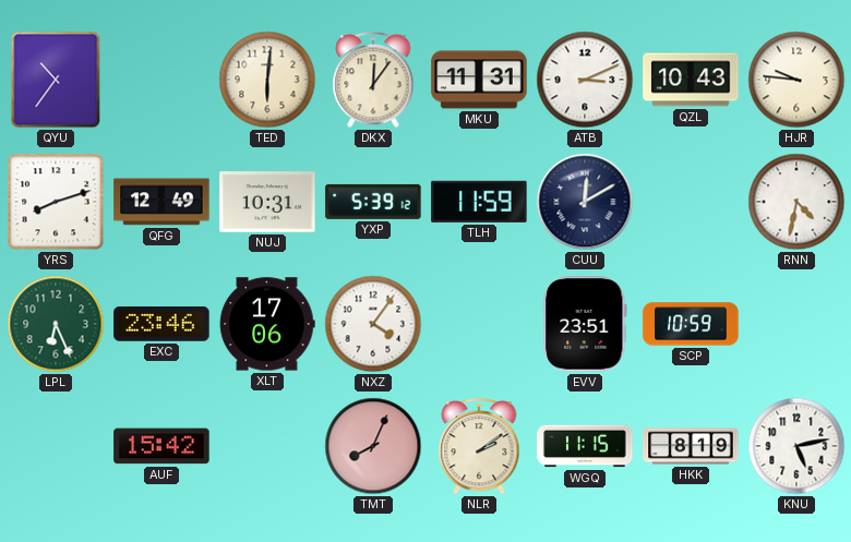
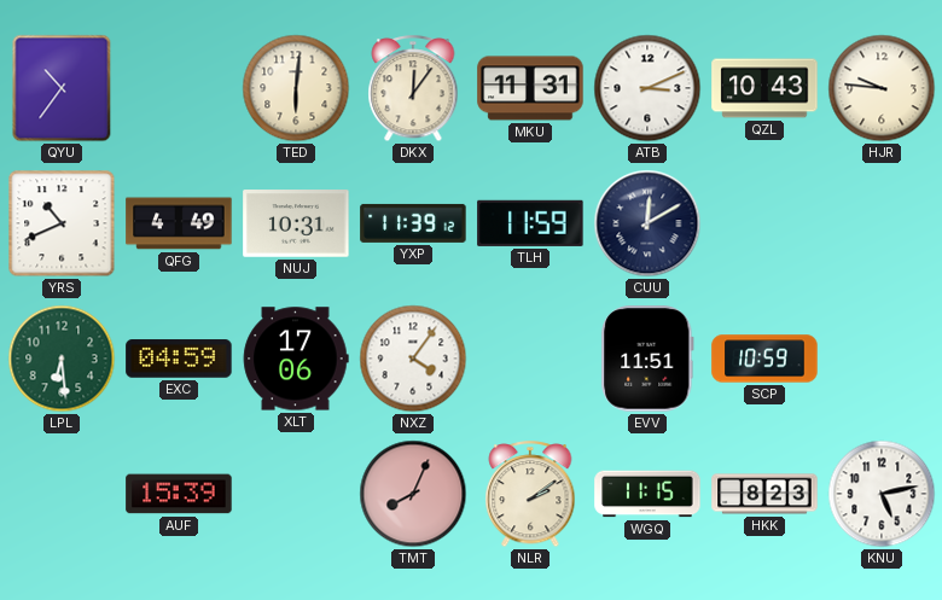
YRS: 8:12 -> 10:41
QFG: 12:49 -> 4:49
YXP: 5:39 -> 11:39
RNN: 4:32 -> none
LPL: 6:26 -> 6:29
EXC: 23:46 -> 04:59
EVV: 23:51 -> 11:51
AUF: 15:42 -> 15:39
HKK: 8:19 -> 8:23
